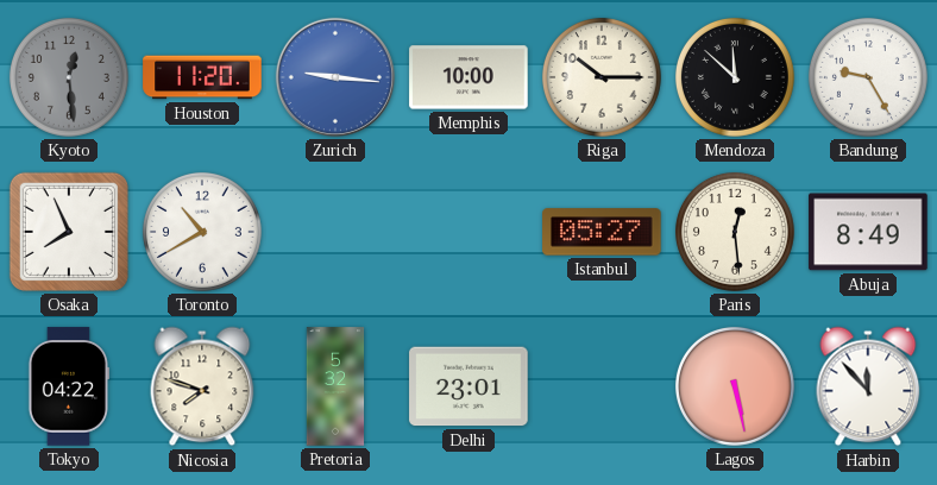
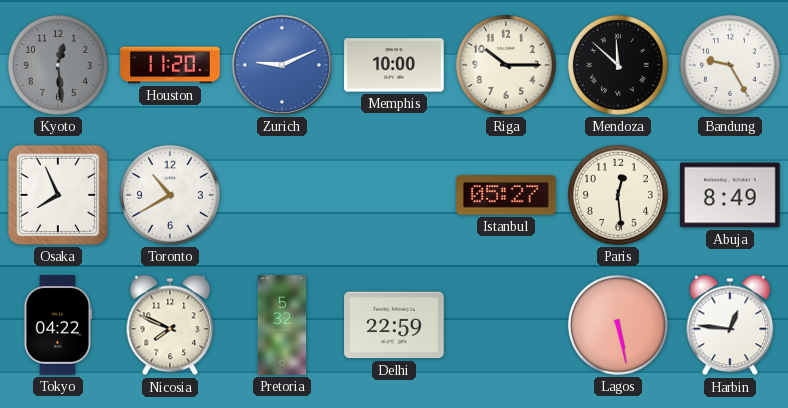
Zurich: 9:16 -> 9:11
Nicosia: 7:48 -> 7:49
Delhi: 23:01 -> 22:59
Harbin: 11:53 -> 12:46
